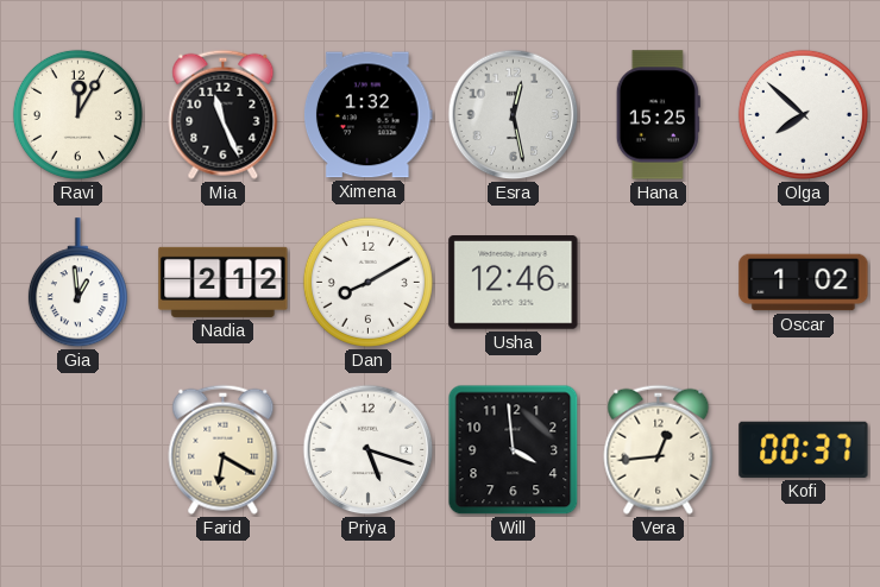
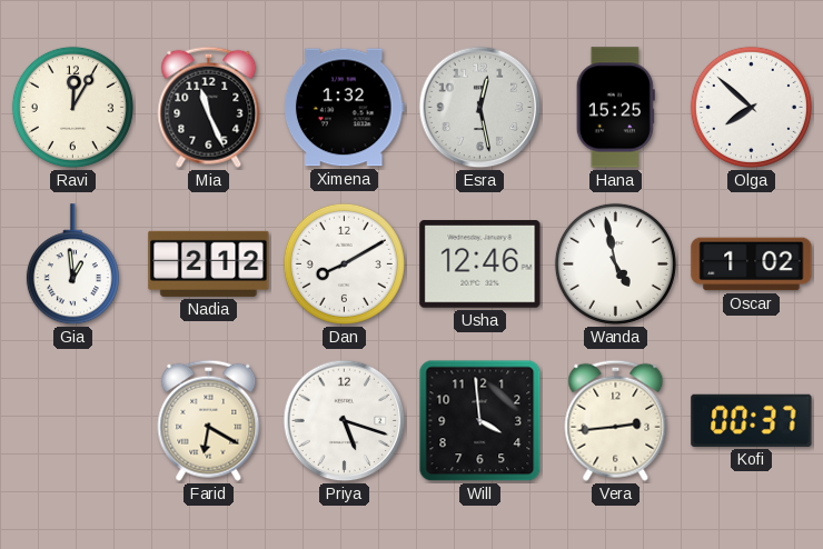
Wanda: none -> 4:58
Vera: 12:44 -> 2:44
